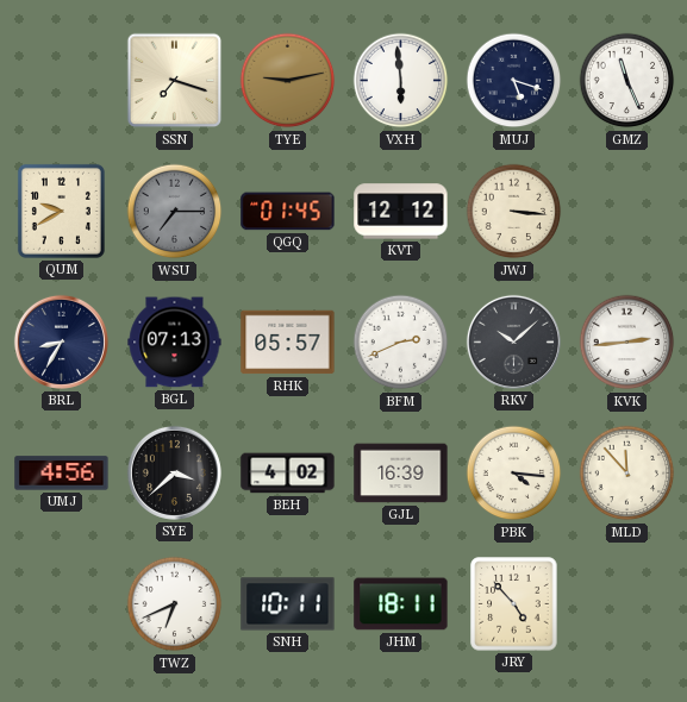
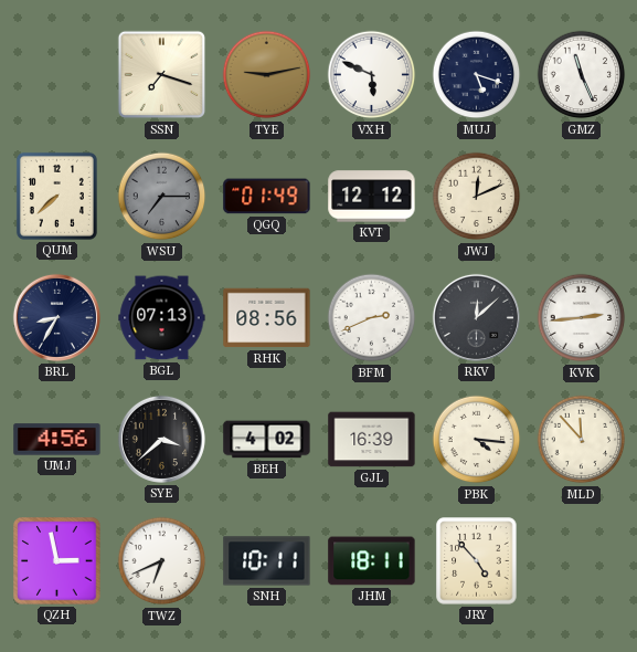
VXH: 5:59 -> 5:49
QUM: 9:40 -> 7:38
QGQ: 01:45 -> 01:49
JWJ: 3:16 -> 12:11
RHK: 05:57 -> 08:56
RKV: 10:08 -> 12:08
QZH: none -> 2:58
